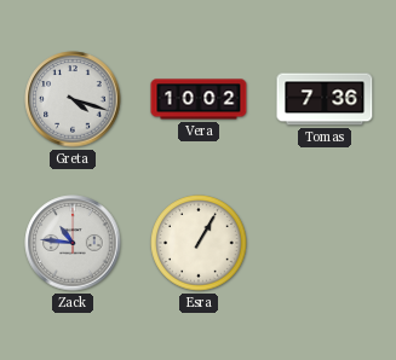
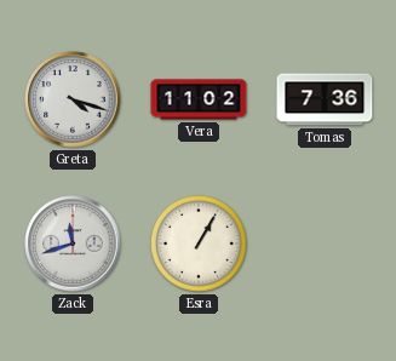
Vera: 10:02 -> 11:02
Zack: 10:46 -> 11:42
